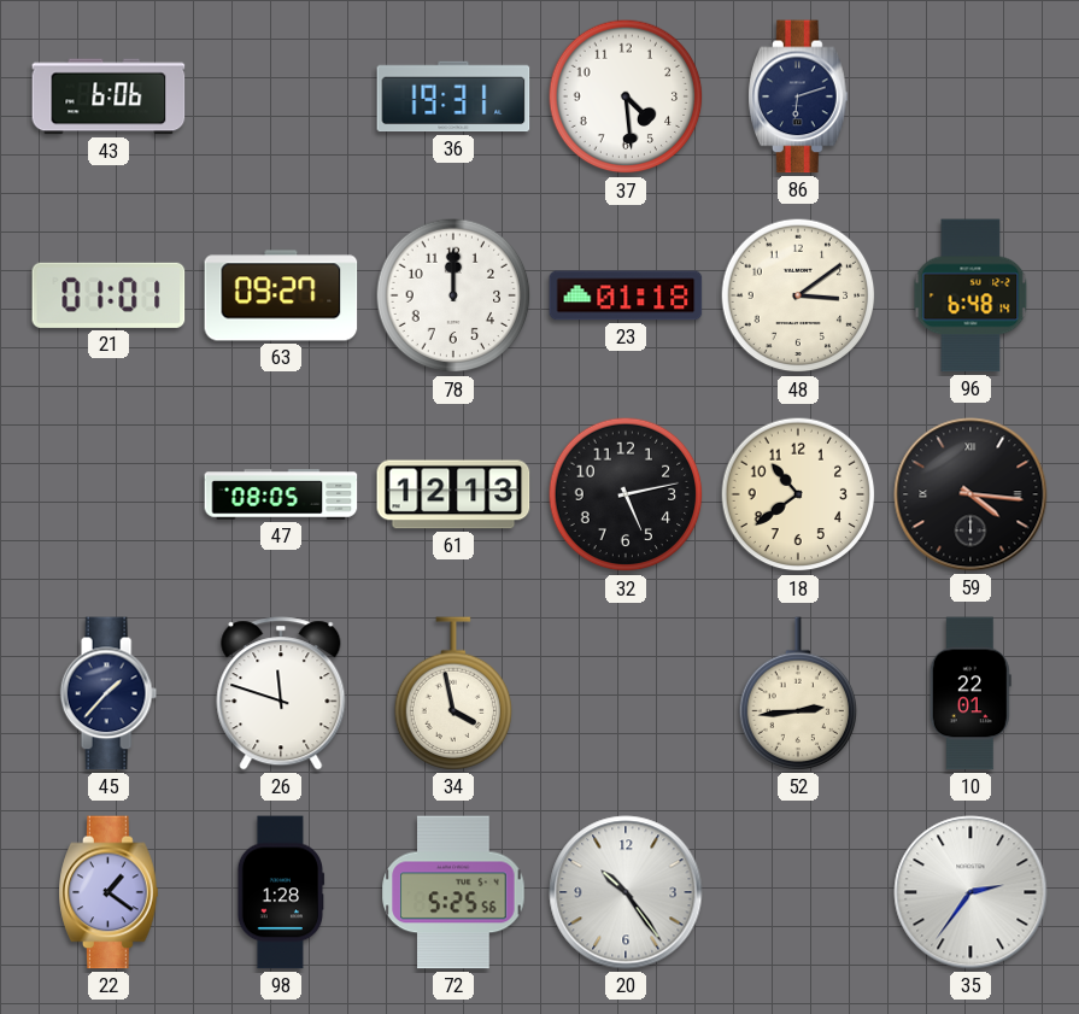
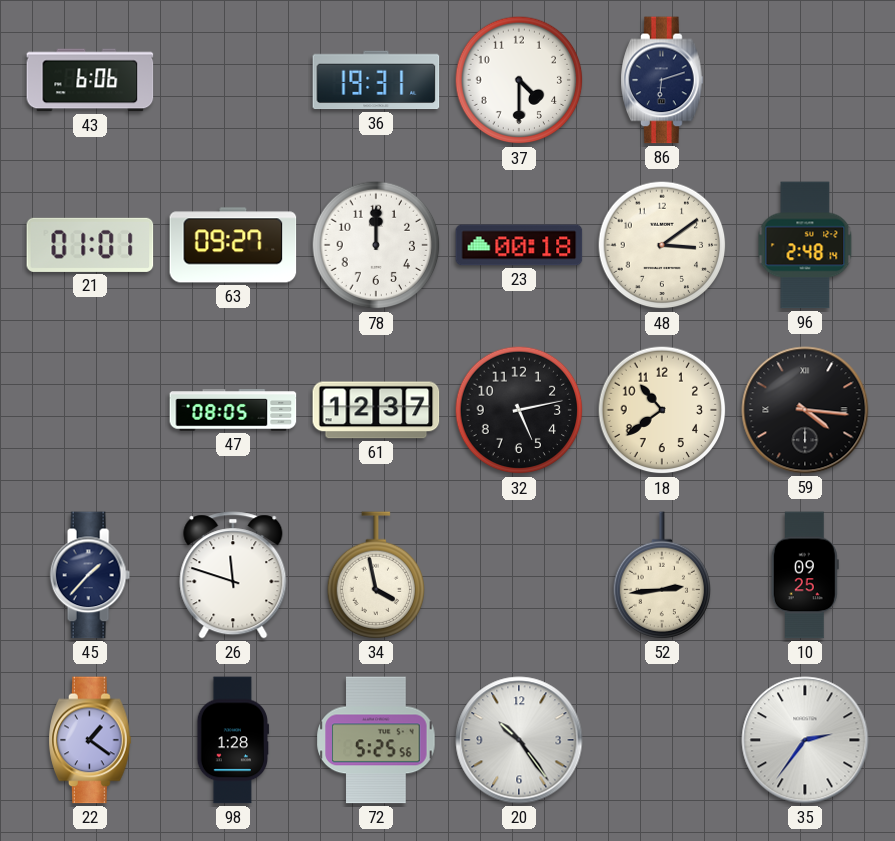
37: 4:29 -> 4:30
23: 01:18 -> 00:18
96: 6:48 -> 2:48
61: 12:13 -> 12:37
10: 22:01 -> 09:25
